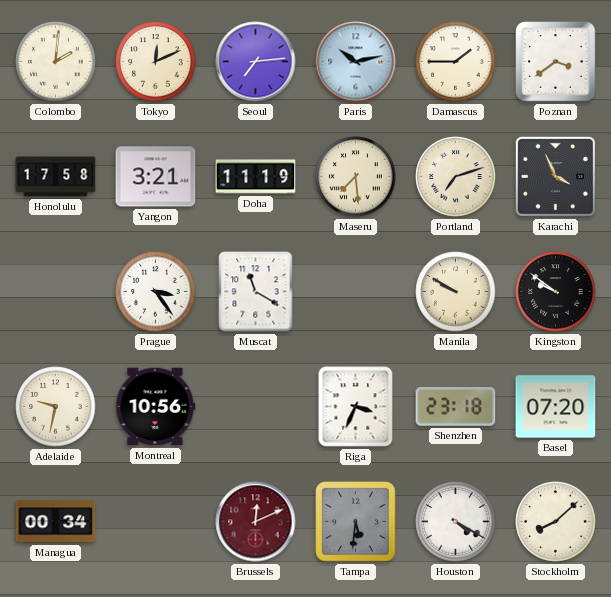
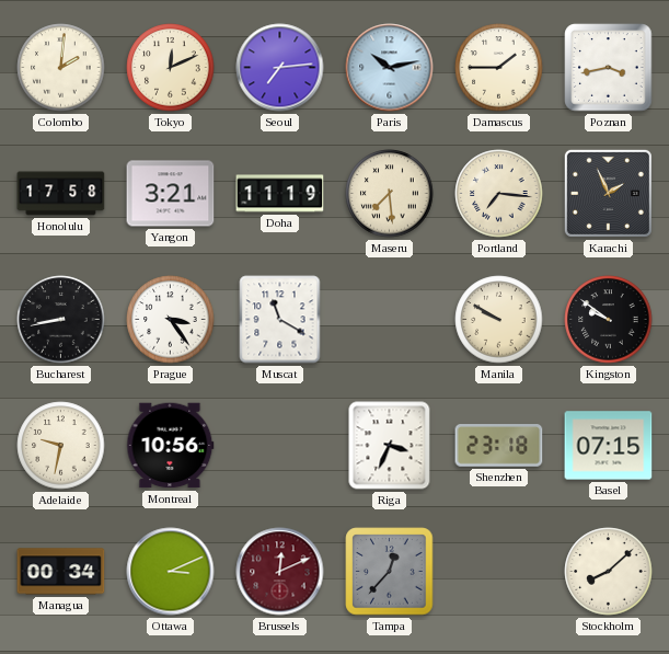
Poznan: 3:39 -> 3:43
Portland: 7:12 -> 7:16
Karachi: 3:56 -> 1:56
Bucharest: none -> 8:43
Basel: 07:20 -> 07:15
Ottawa: none -> 3:11
Tampa: 5:31 -> 12:37
Houston: 4:20 -> none
